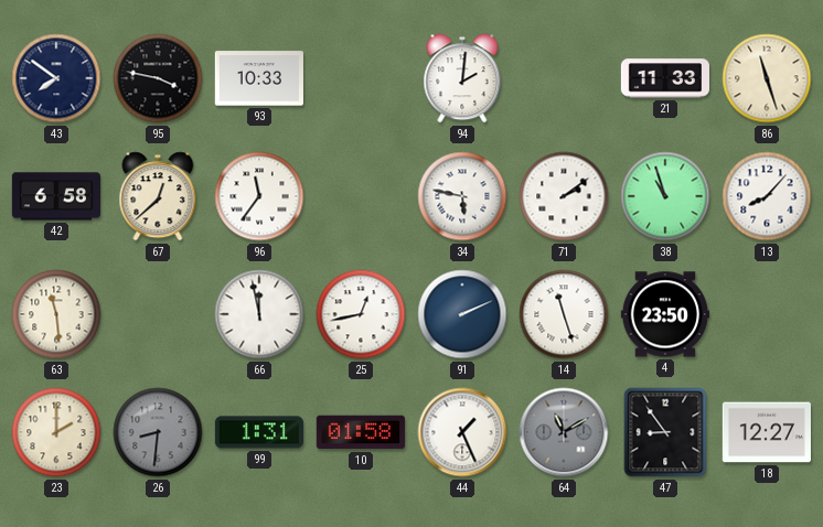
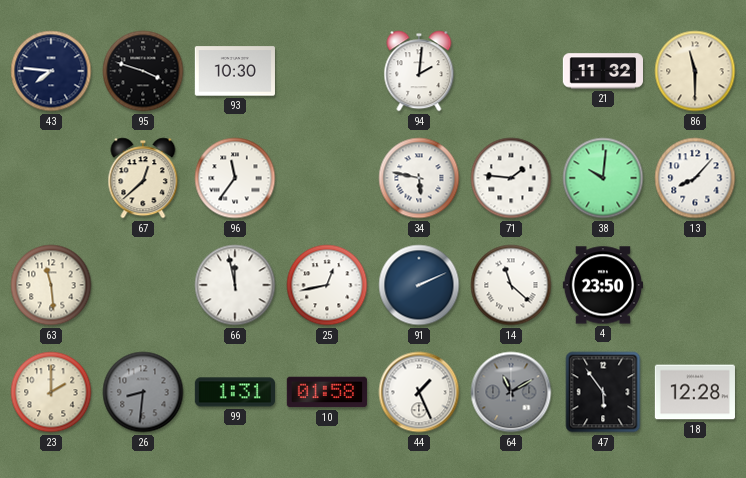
43: 7:51 -> 7:46
95: 3:47 -> 3:48
93: 10:33 -> 10:30
21: 11:33 -> 11:32
86: 11:27 -> 11:30
42: 6:58 -> none
71: 2:09 -> 1:46
38: 10:57 -> 10:01
14: 11:27 -> 11:22
47: 8:54 -> 5:54
18: 12:27 -> 12:28
